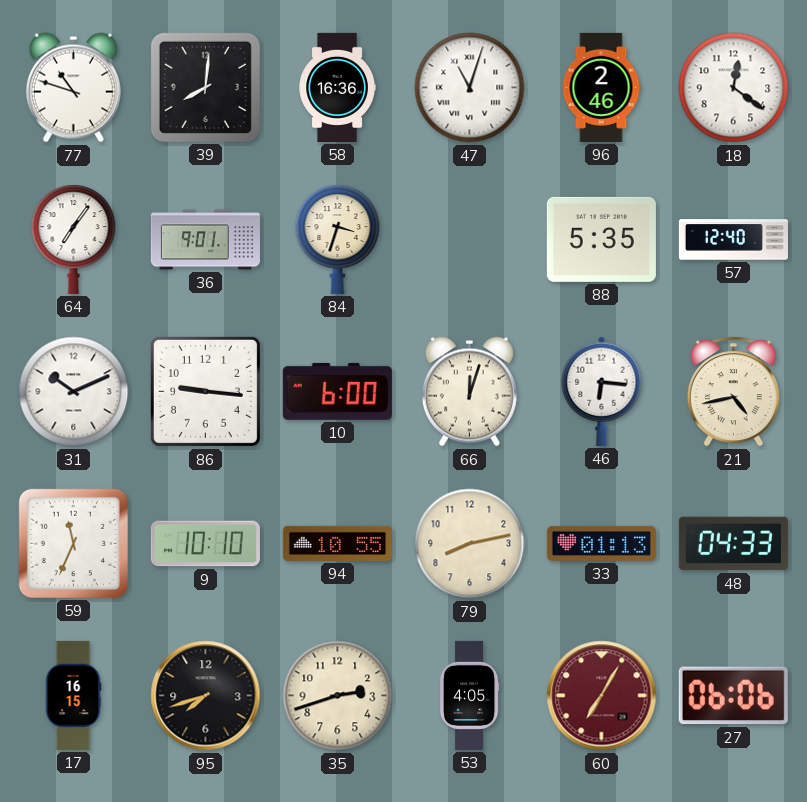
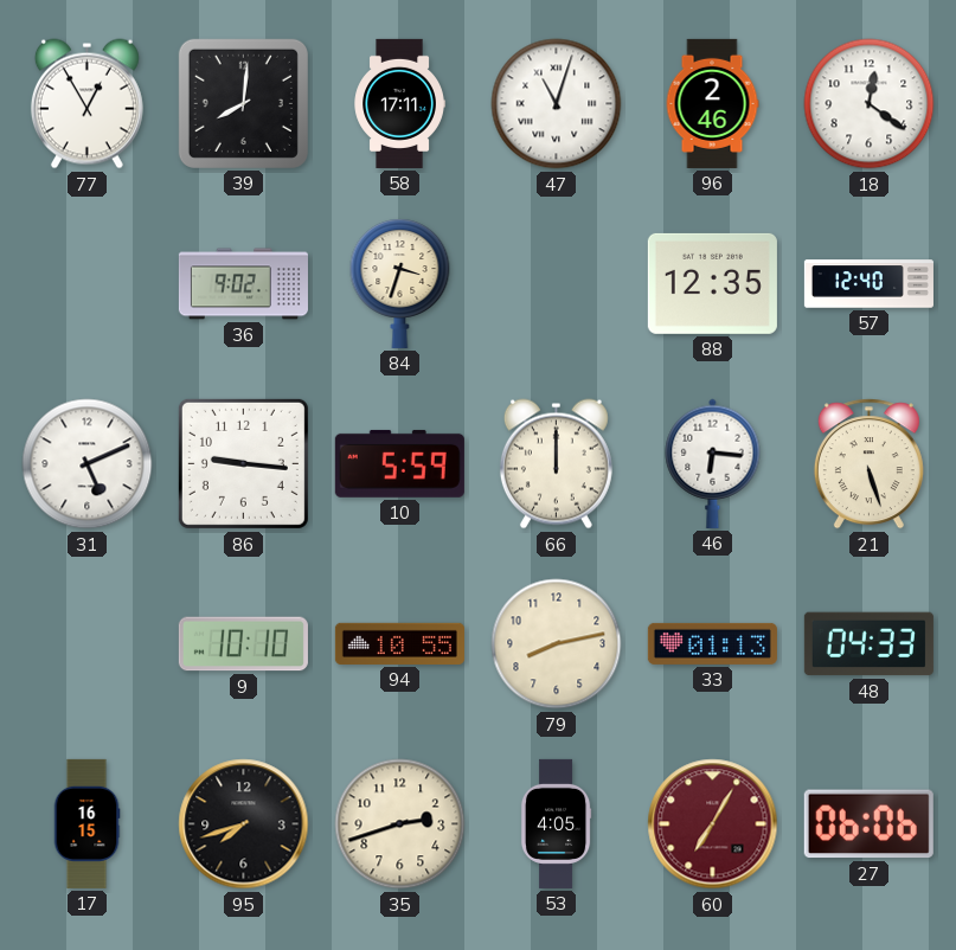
77: 10:48 -> 12:55
58: 16:36 -> 17:11
64: 7:06 -> none
36: 9:01 -> 9:02
88: 5:35 -> 12:35
31: 10:11 -> 5:11
10: 6:00 -> 5:59
66: 12:03 -> 12:00
21: 4:43 -> 5:27
59: 11:34 -> none
